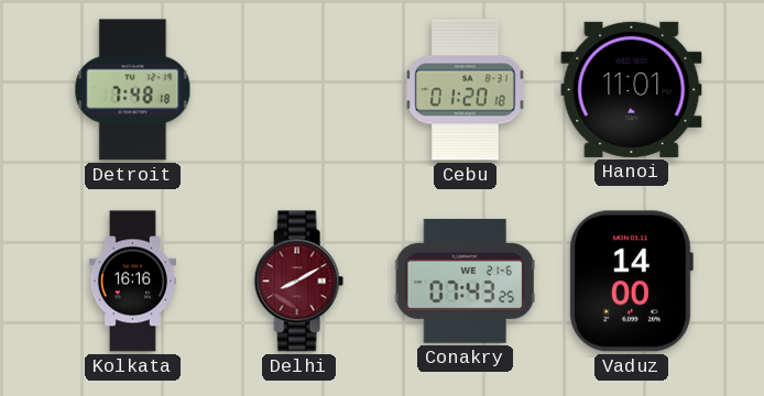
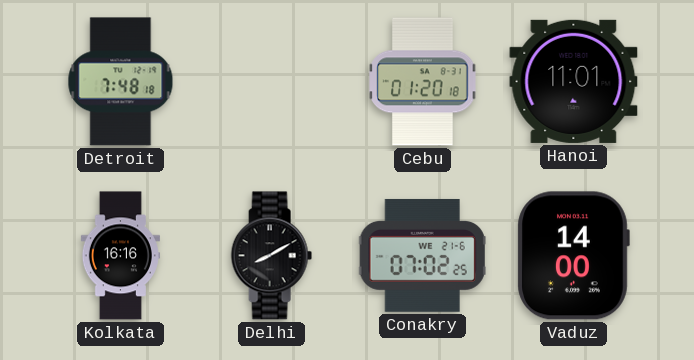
Delhi dial: burgundy -> black
Conakry: 07:43 -> 07:02
